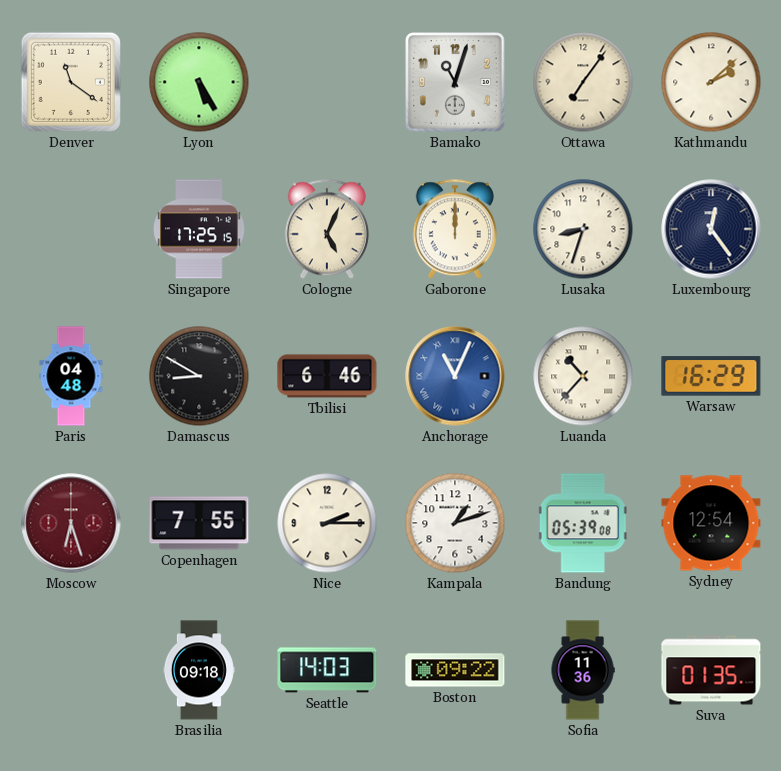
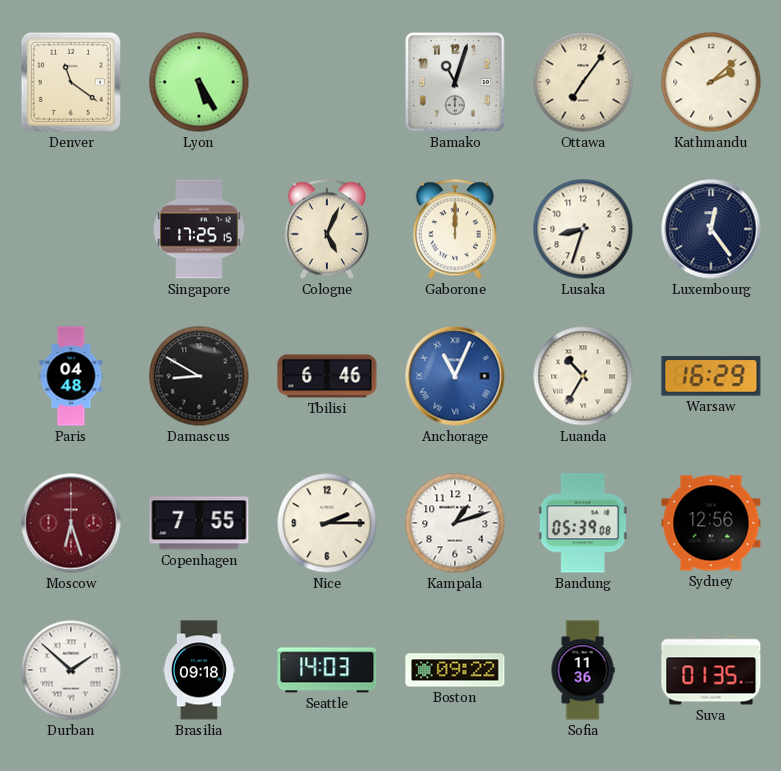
Luanda: 10:37 -> 10:35
Sydney: 12:54 -> 12:56
Durban: none -> 1:52
